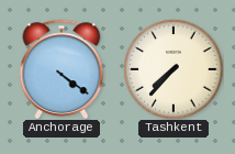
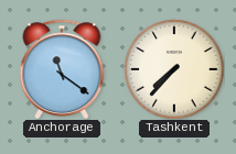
Anchorage: 4:21 -> 11:21
